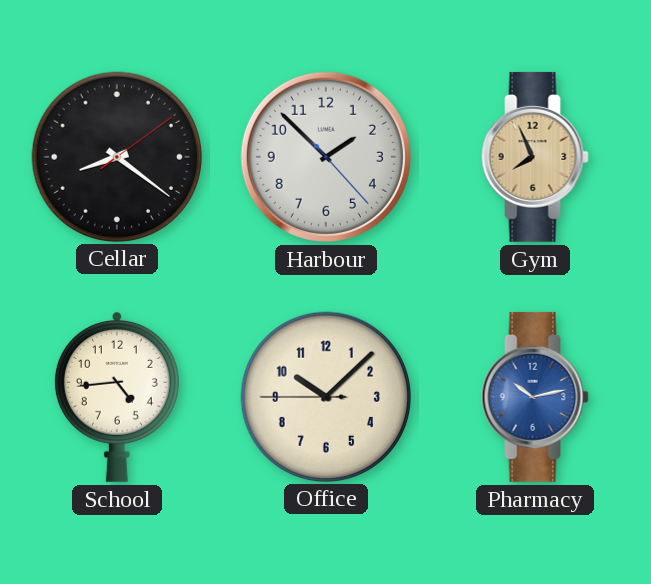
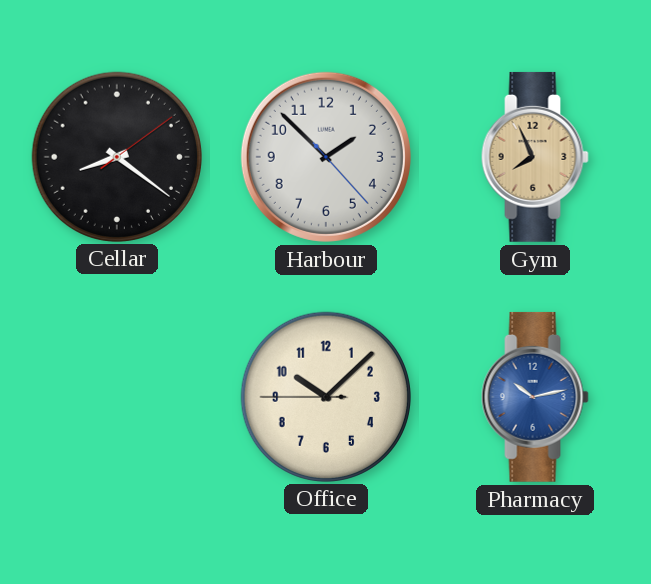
School: 4:44 -> none
